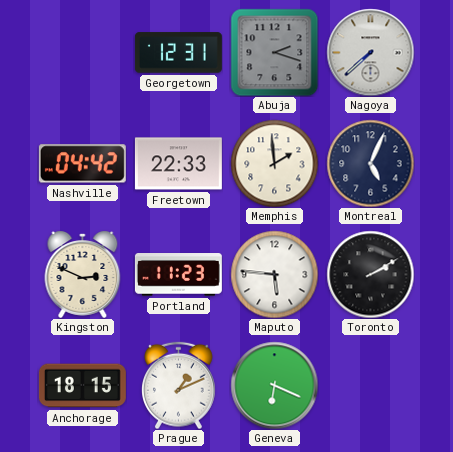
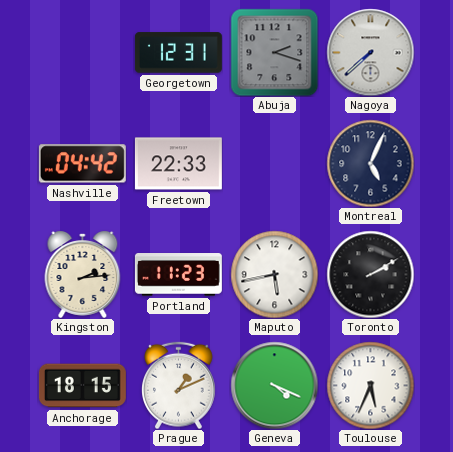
Memphis: 1:59 -> none
Kingston: 2:49 -> 2:14
Maputo: 5:46 -> 5:43
Geneva: 6:19 -> 4:19
Toulouse: none -> 5:34
